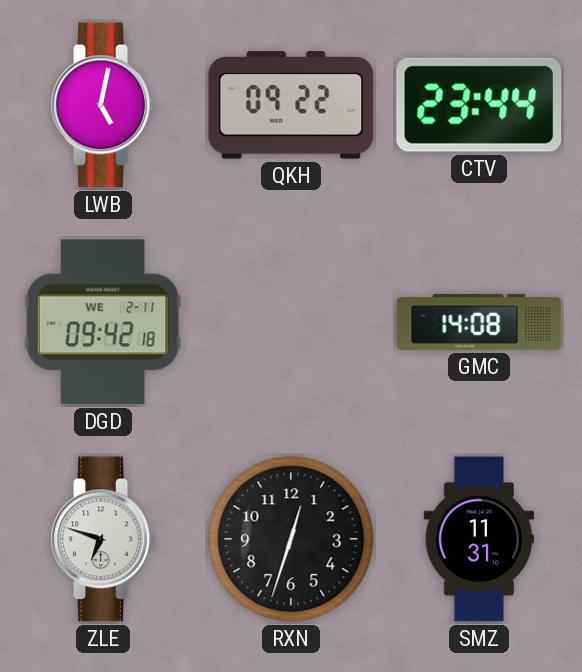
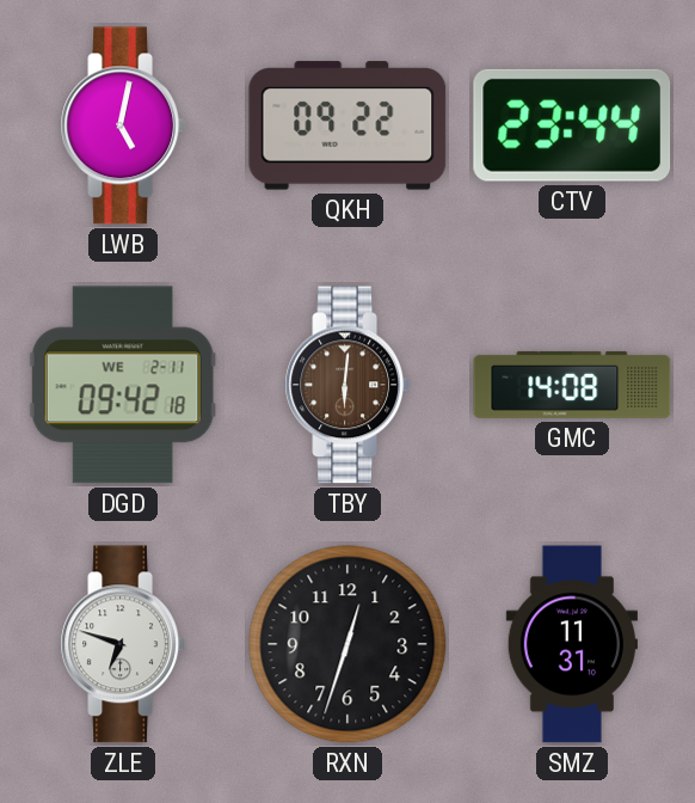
TBY: none -> 6:01
